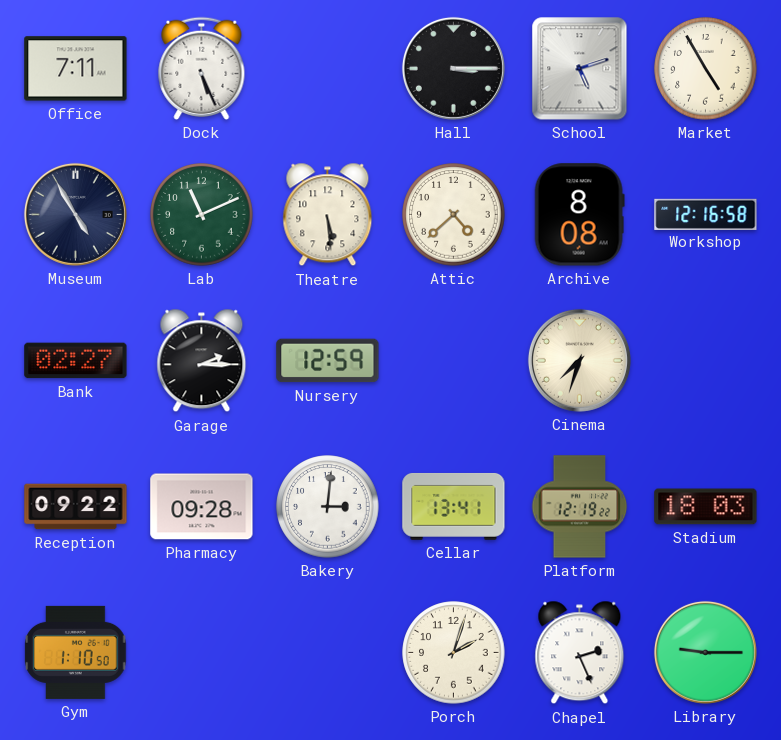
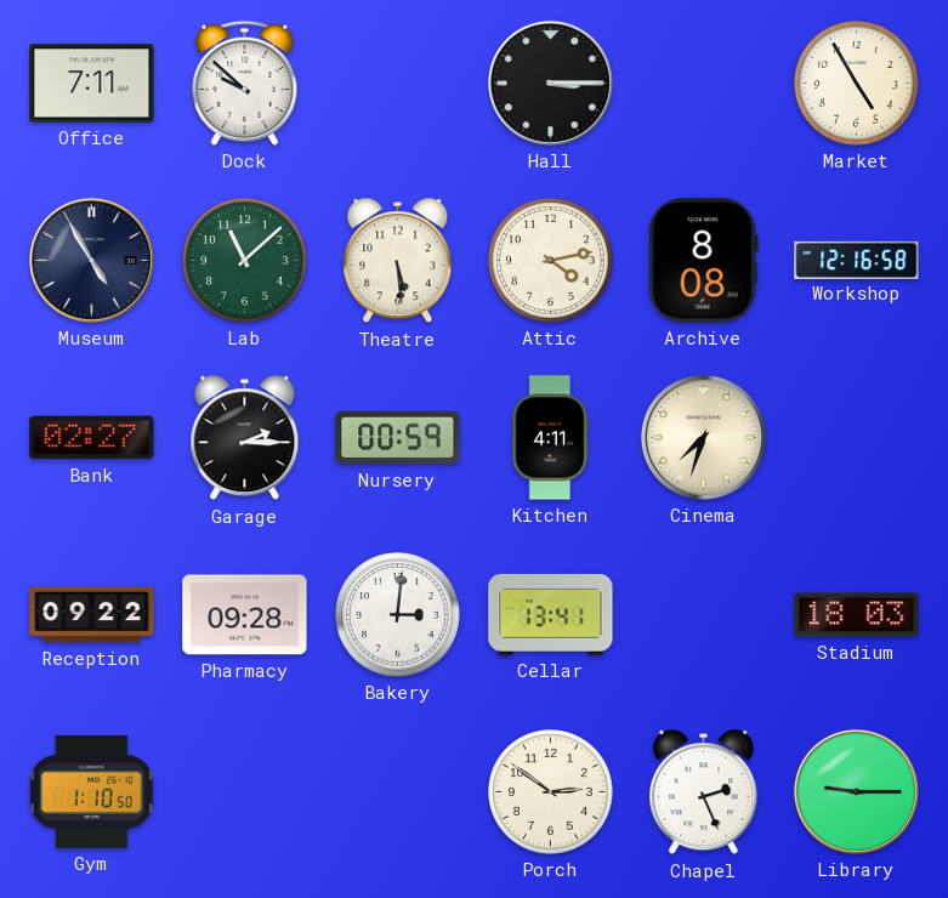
Dock: 5:26 -> 9:52
School: 5:12 -> none
Lab: 11:11 -> 11:08
Attic: 4:38 -> 4:13
Nursery: 12:59 -> 00:59
Kitchen: none -> 4:11
Platform: 12:19 -> none
Porch: 2:03 -> 2:51
